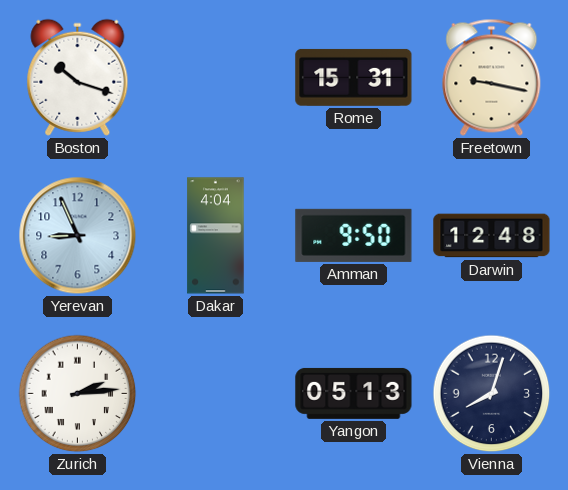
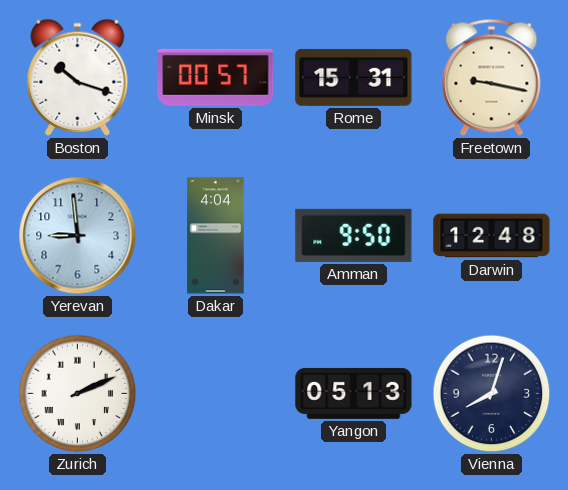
Minsk: none -> 00:57
Yerevan: 8:56 -> 8:59
Zurich: 2:14 -> 2:11
